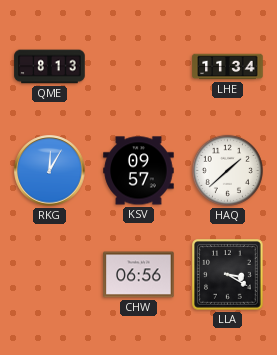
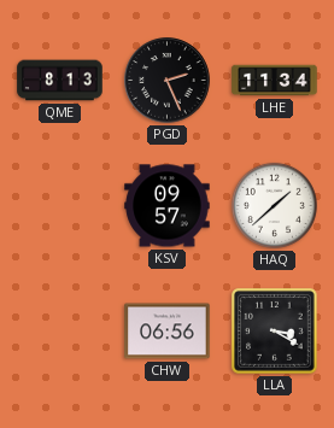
PGD: none -> 2:26
RKG: 12:05 -> none
